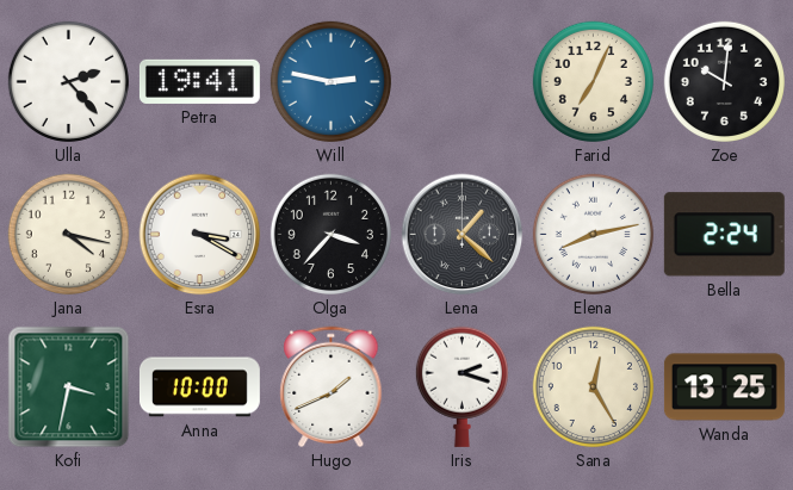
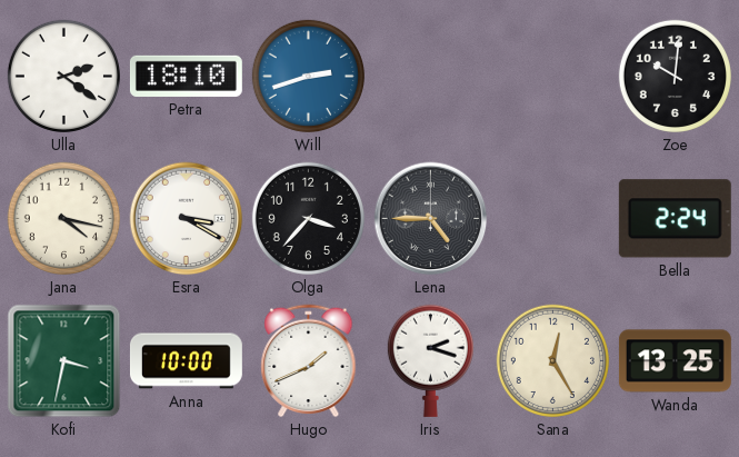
Ulla: 2:23 -> 2:21
Petra: 19:41 -> 18:10
Will: 2:47 -> 2:42
Farid: 7:04 -> none
Lena: 1:22 -> 4:45
Elena: 8:13 -> none
